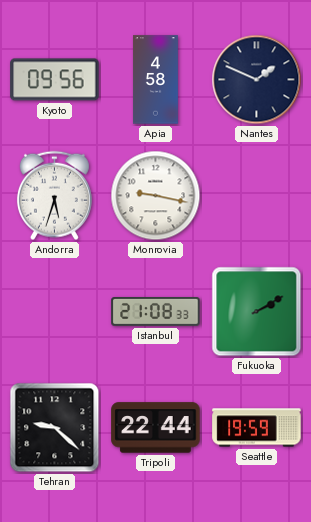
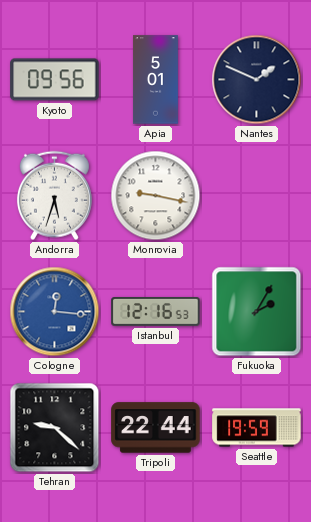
Apia: 4:58 -> 5:01
Cologne: none -> 12:16
Istanbul: 21:08 -> 12:16
Fukuoka: 2:10 -> 2:05
